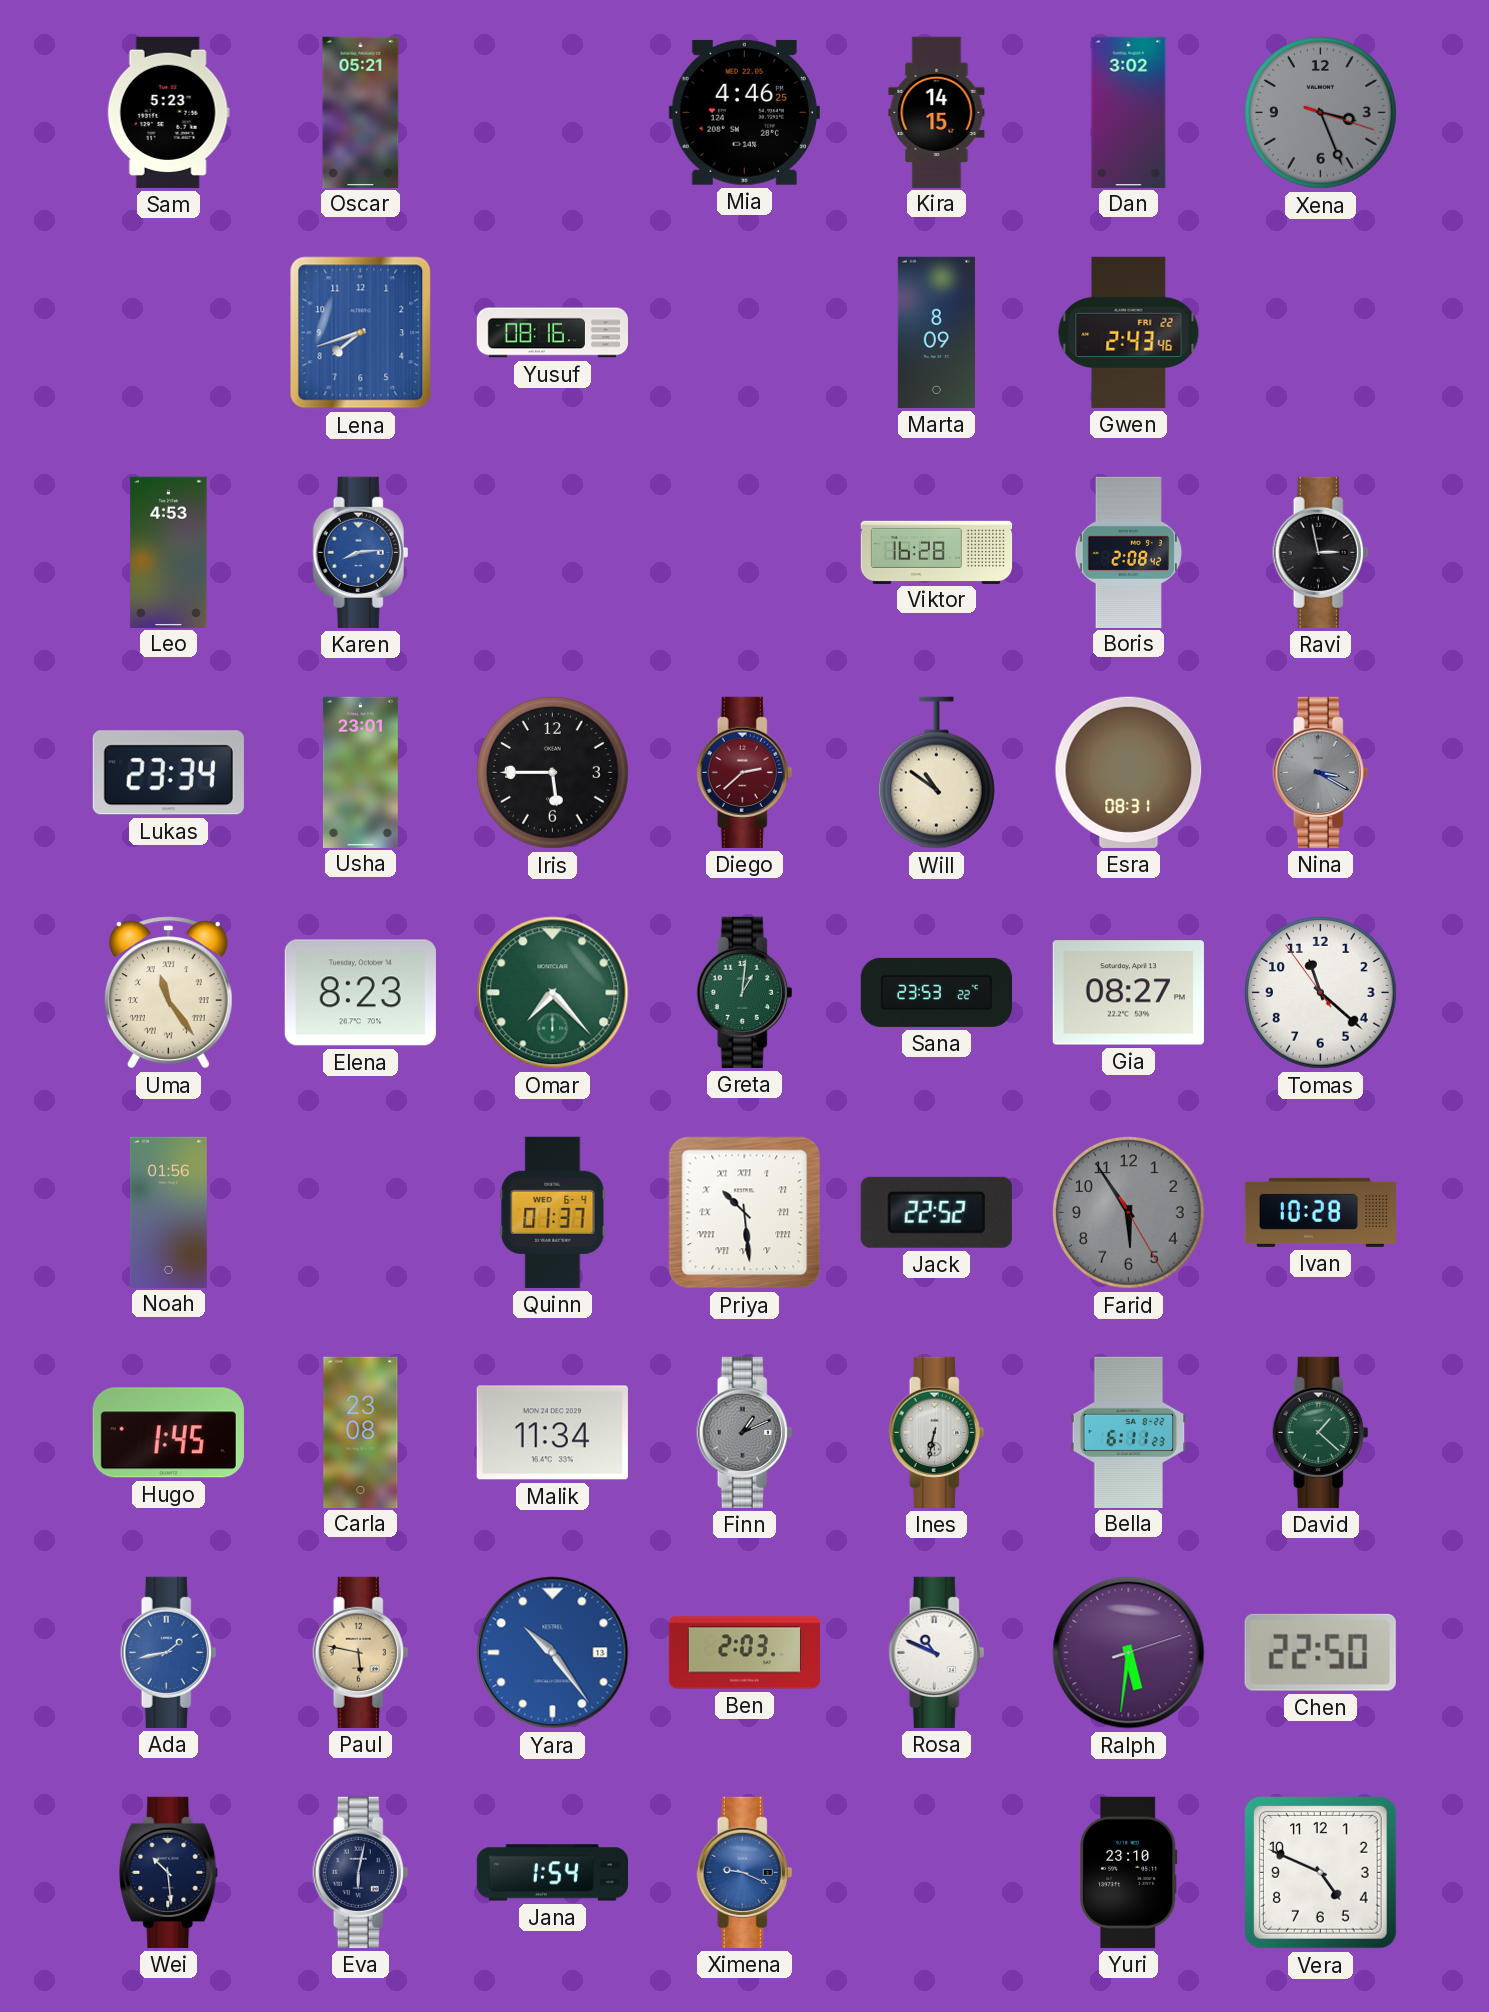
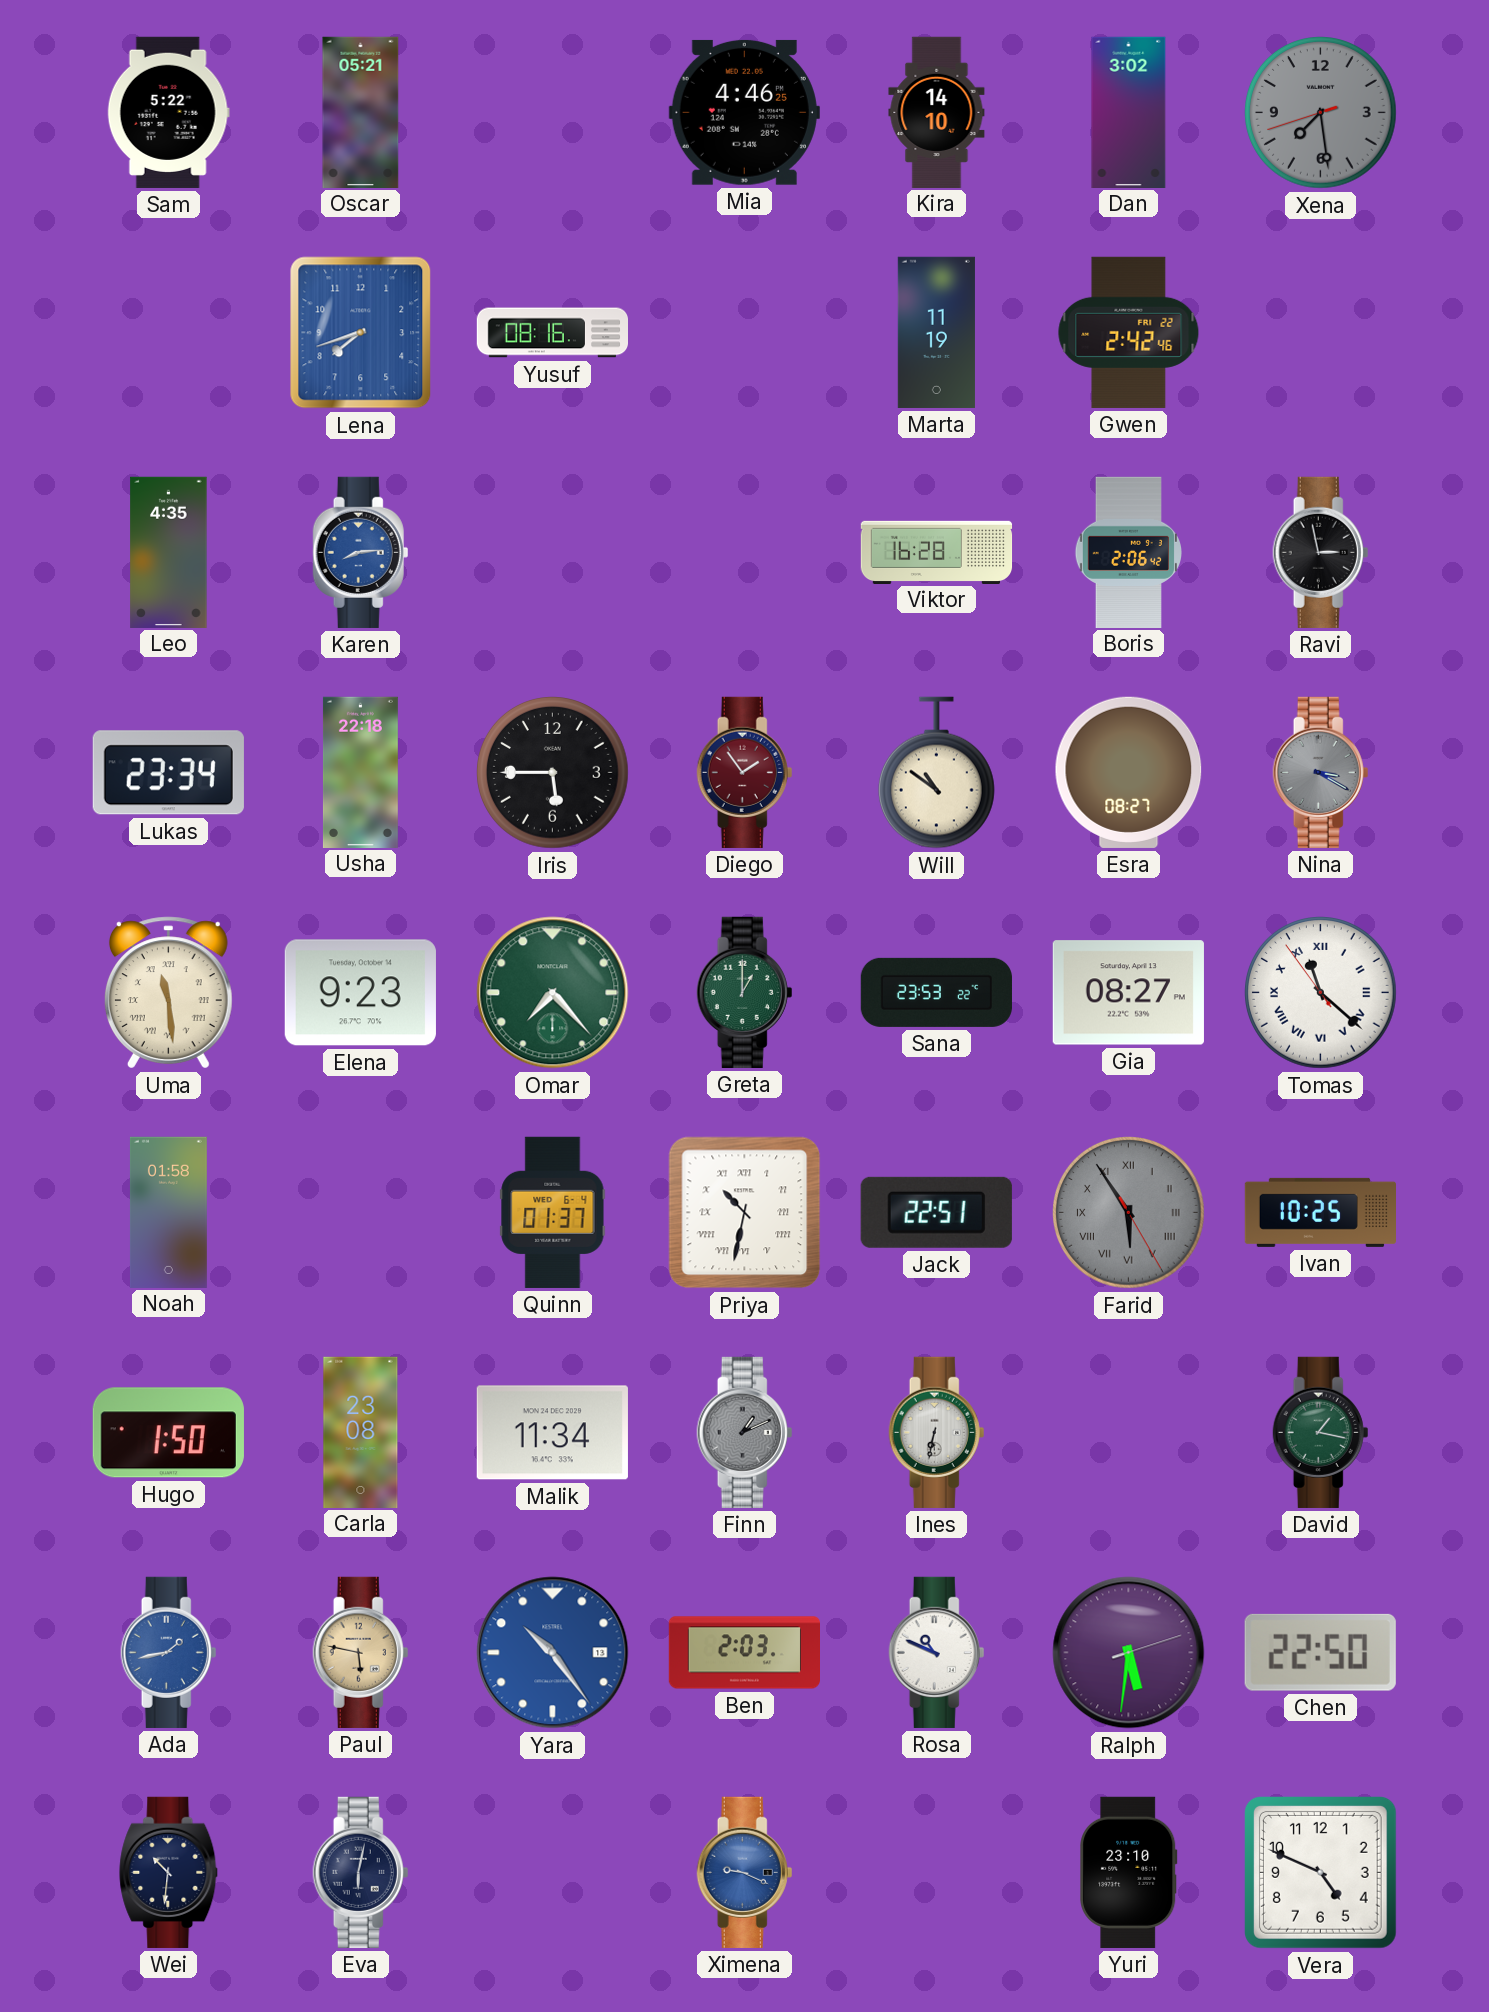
Sam: 5:23 -> 5:22
Kira: 14:15 -> 14:10
Xena: 3:26 -> 7:28
Marta: 8:09 -> 11:19
Gwen: 2:43 -> 2:42
Leo: 4:53 -> 4:35
Boris: 2:08 -> 2:06
Usha: 23:01 -> 22:18
Diego: 2:38 -> 1:54
Esra: 08:31 -> 08:27
Uma: 11:24 -> 11:29
Elena: 8:23 -> 9:23
Greta: 1:01 -> 1:00
Tomas numerals: Arabic -> Roman
Noah: 01:56 -> 01:58
Priya: 10:29 -> 10:32
Jack: 22:52 -> 22:51
Farid numerals: Arabic -> Roman
Ivan: 10:28 -> 10:25
Hugo: 1:45 -> 1:50
Bella: 6:11 -> none
David: 1:22 -> 1:17
Wei: 10:29 -> 10:31
Jana: 1:54 -> none
